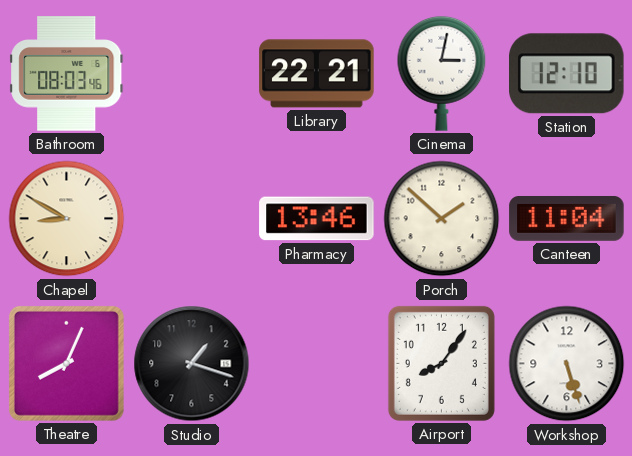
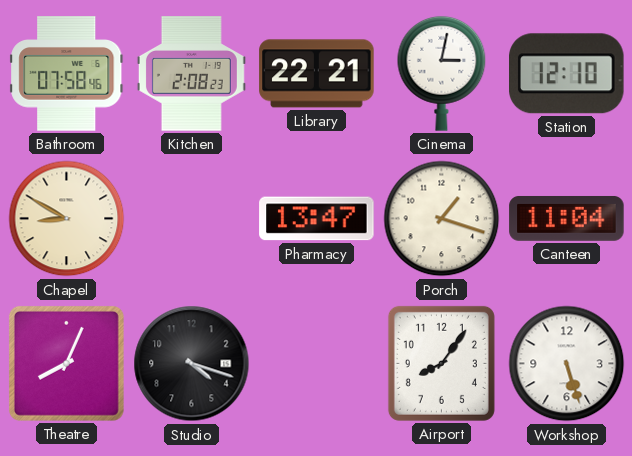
Bathroom: 08:03 -> 07:58
Kitchen: none -> 2:08
Pharmacy: 13:46 -> 13:47
Porch: 1:52 -> 1:18
Studio: 1:18 -> 4:18
